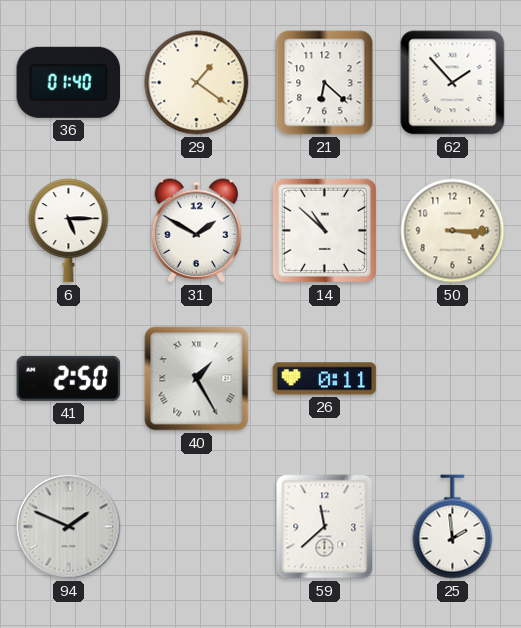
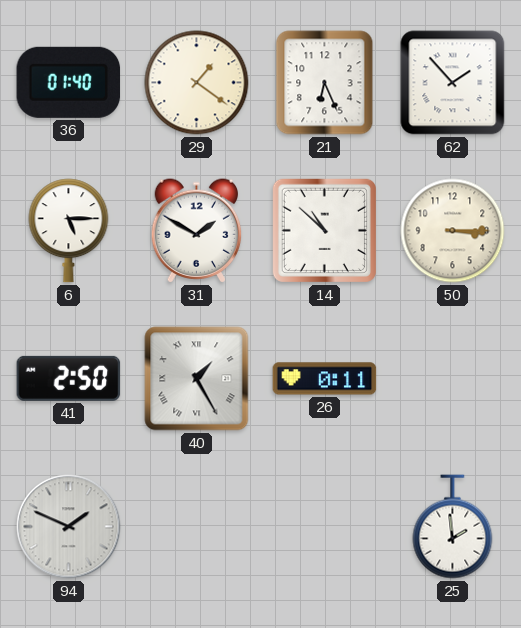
21: 6:22 -> 6:26
59: 11:38 -> none
